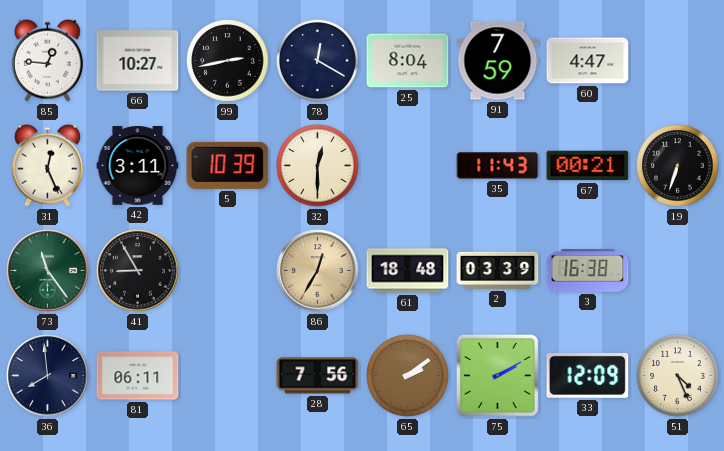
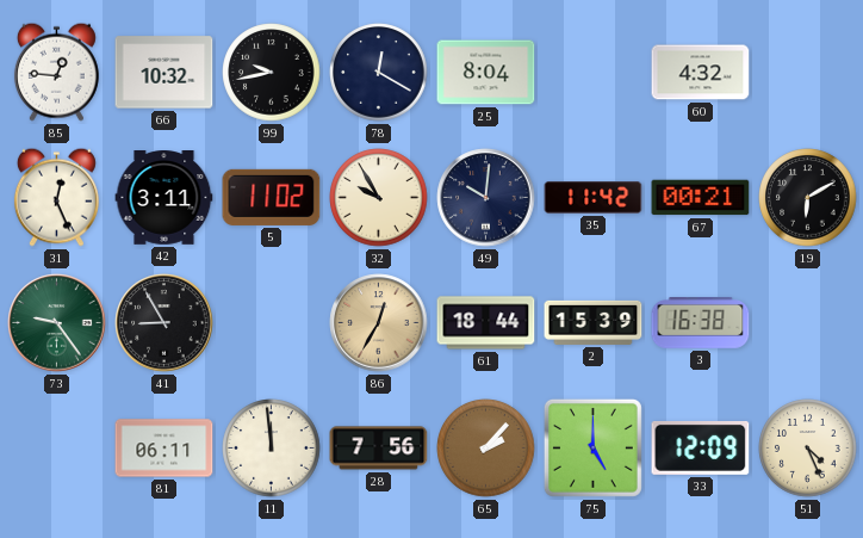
66: 10:27 -> 10:32
99: 2:43 -> 9:43
91: 7:59 -> none
60: 4:47 -> 4:32
5: 10:39 -> 11:02
32: 12:30 -> 9:55
49: none -> 10:01
35: 11:43 -> 11:42
19: 6:33 -> 6:10
73: 11:24 -> 9:24
61: 18:48 -> 18:44
2: 03:39 -> 15:39
36: 7:59 -> none
11: none -> 11:59
65: 2:09 -> 2:07
75: 2:10 -> 5:00
